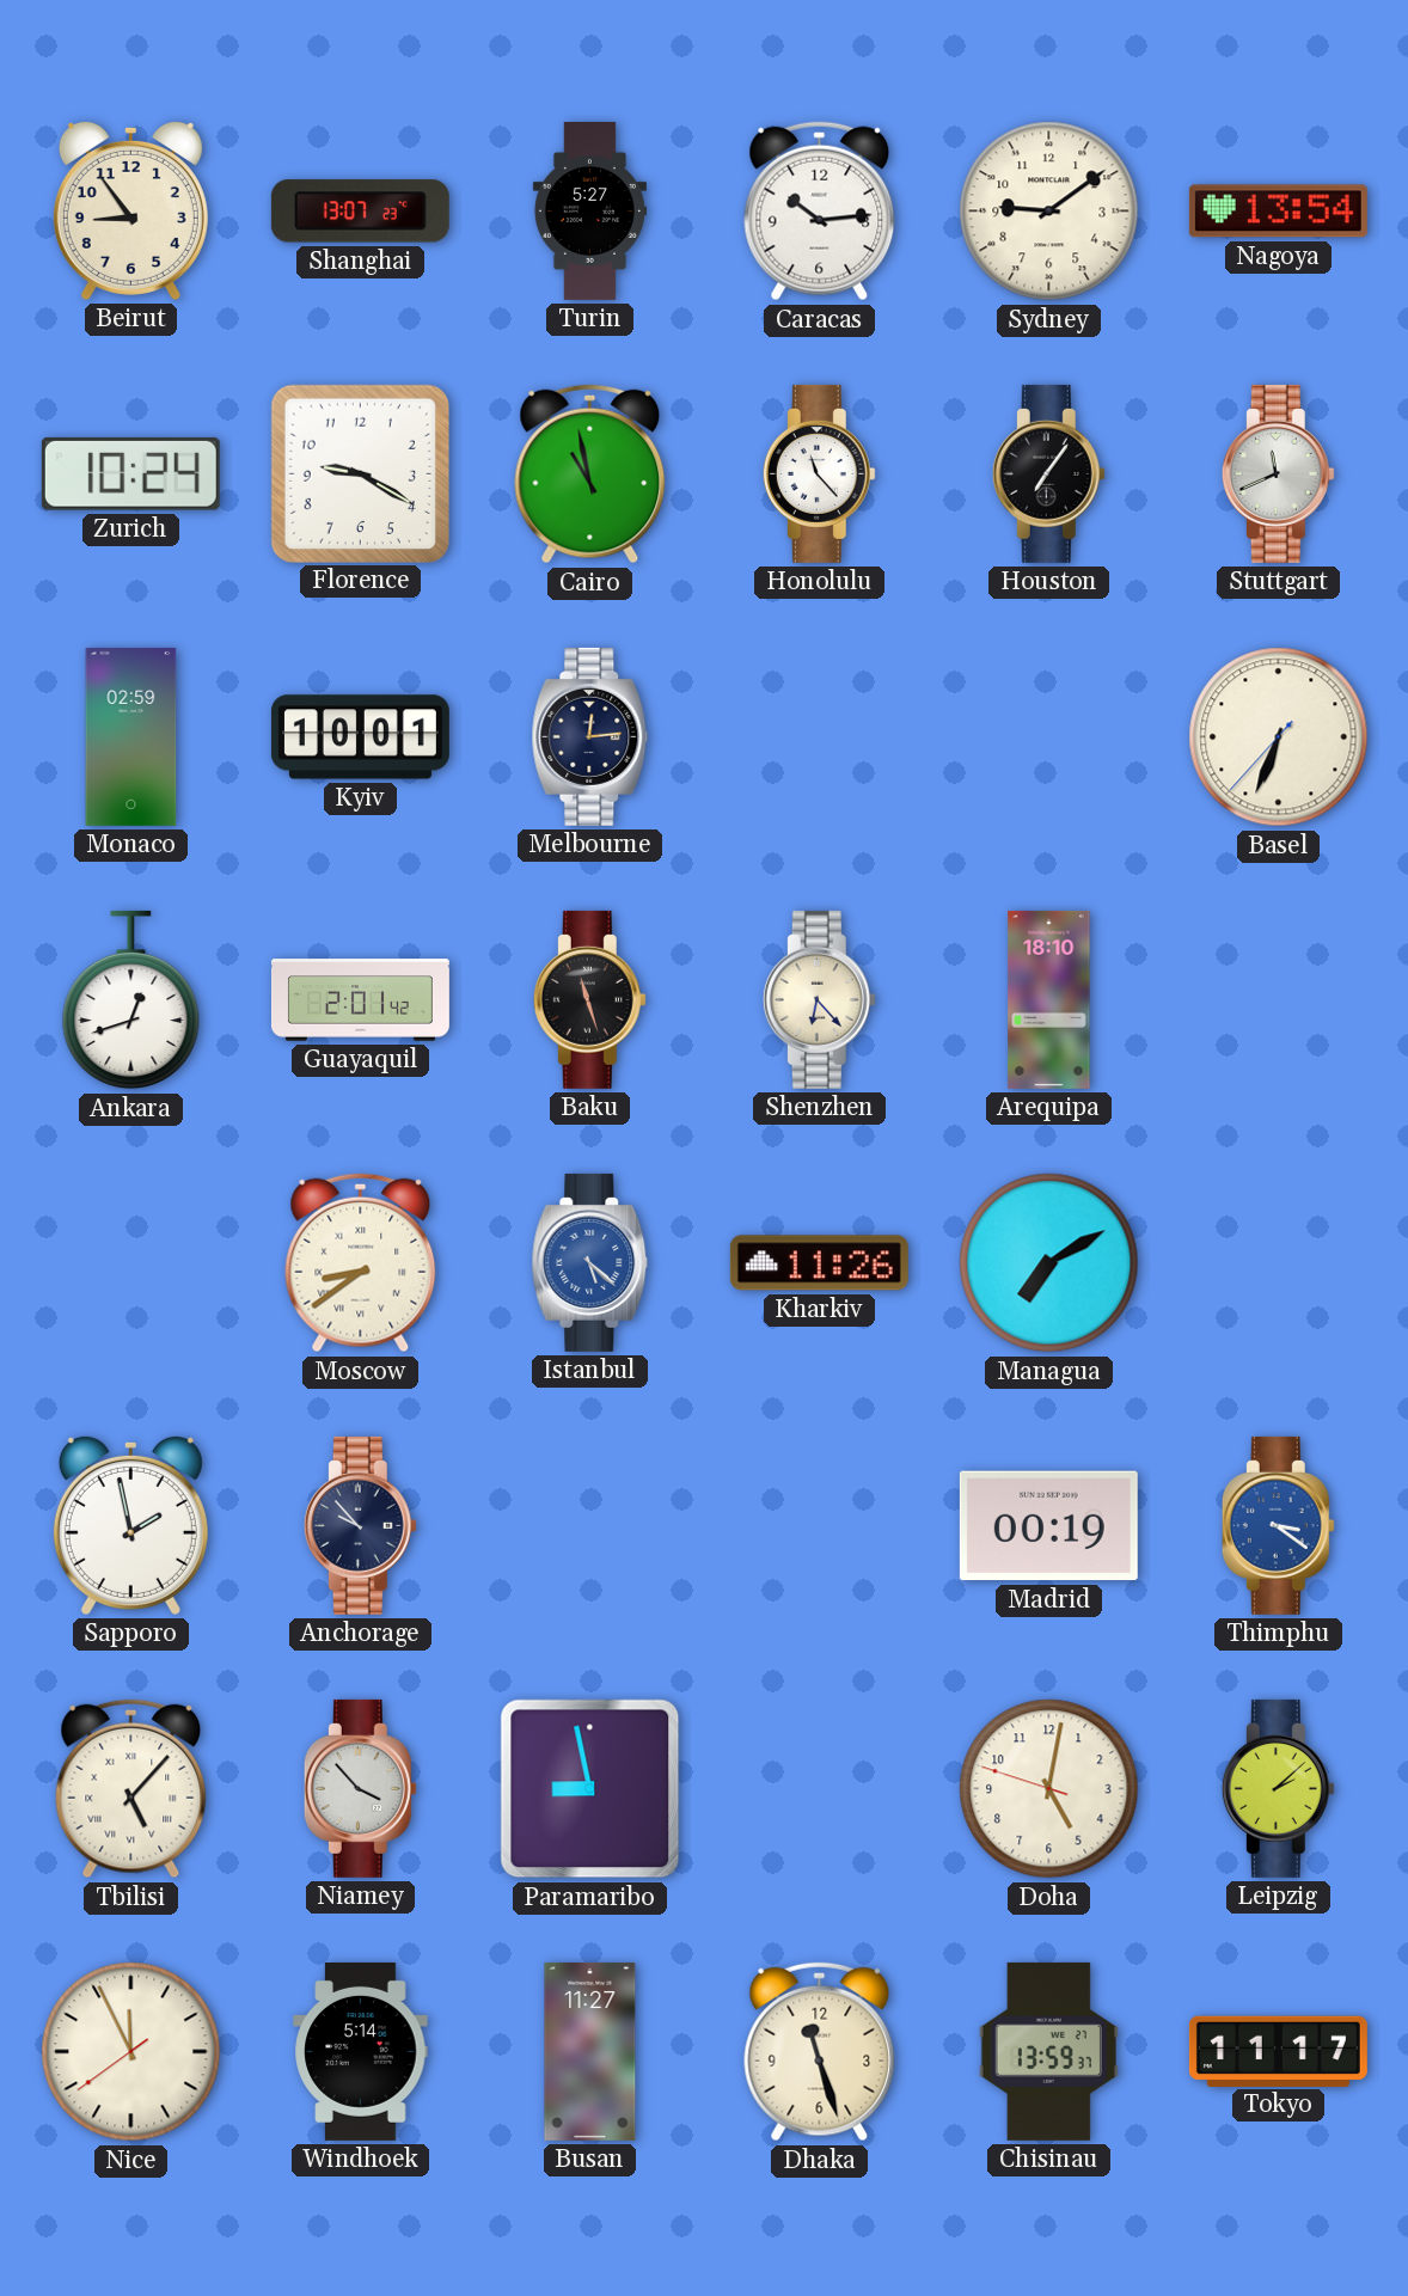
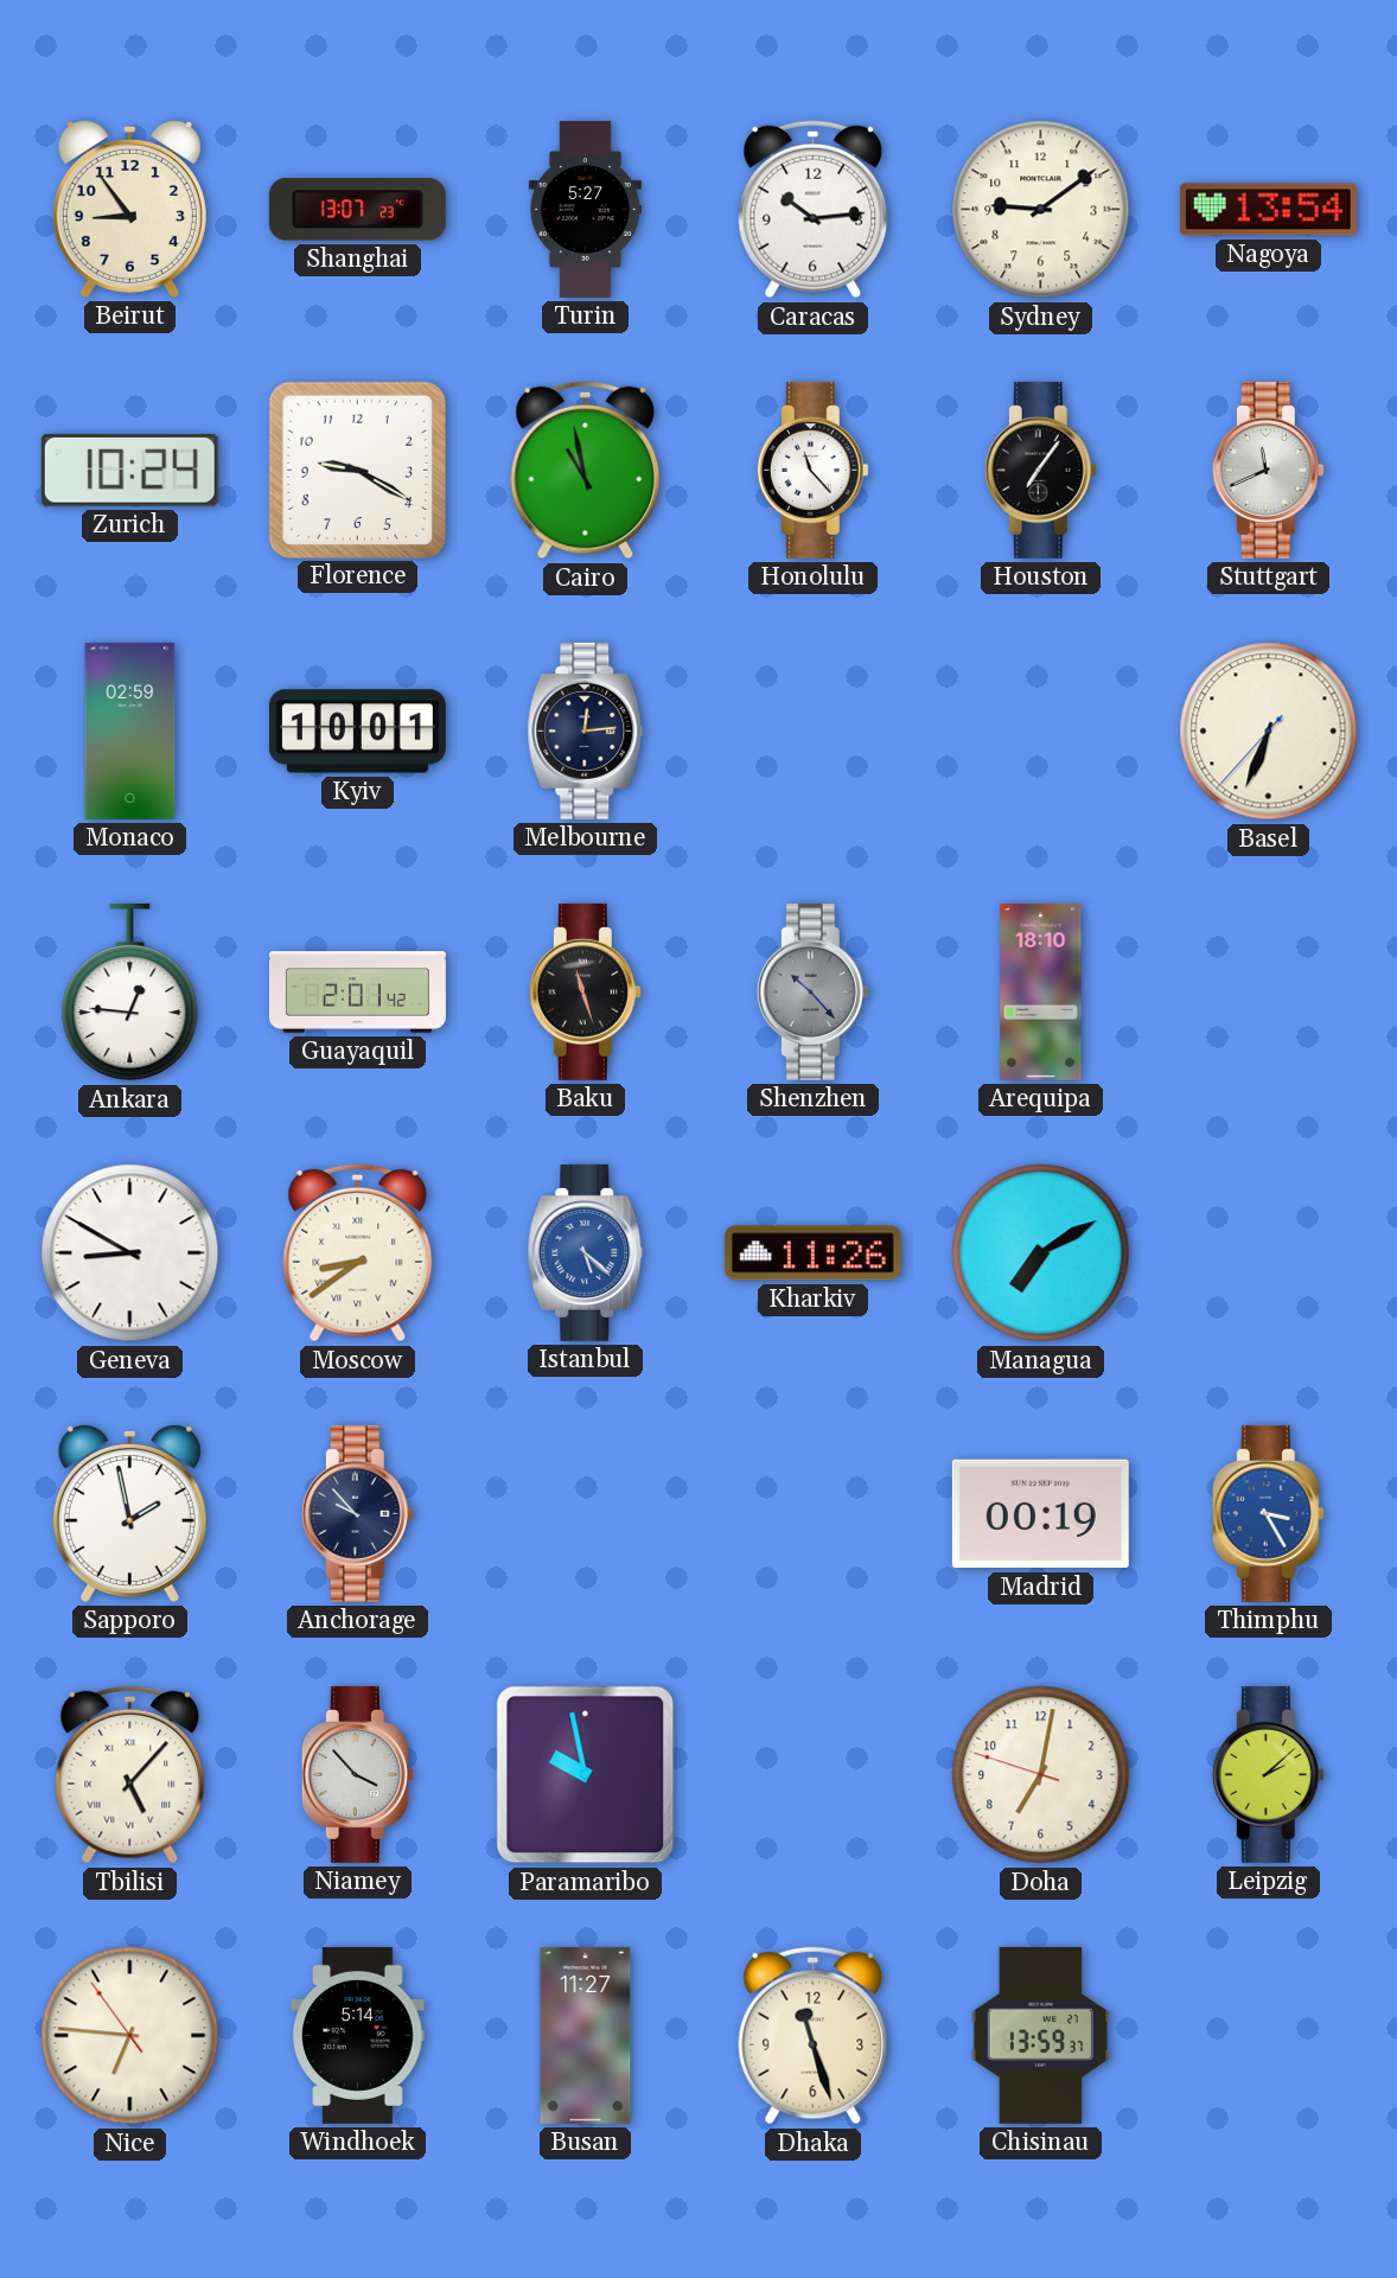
Ankara: 12:42 -> 12:46
Shenzhen: 6:23 -> 10:23
Shenzhen dial: cream -> grey
Geneva: none -> 8:50
Thimphu: 3:21 -> 3:25
Paramaribo: 8:58 -> 9:58
Doha: 5:01 -> 7:01
Nice: 11:55 -> 6:45
Tokyo: 11:17 -> none
